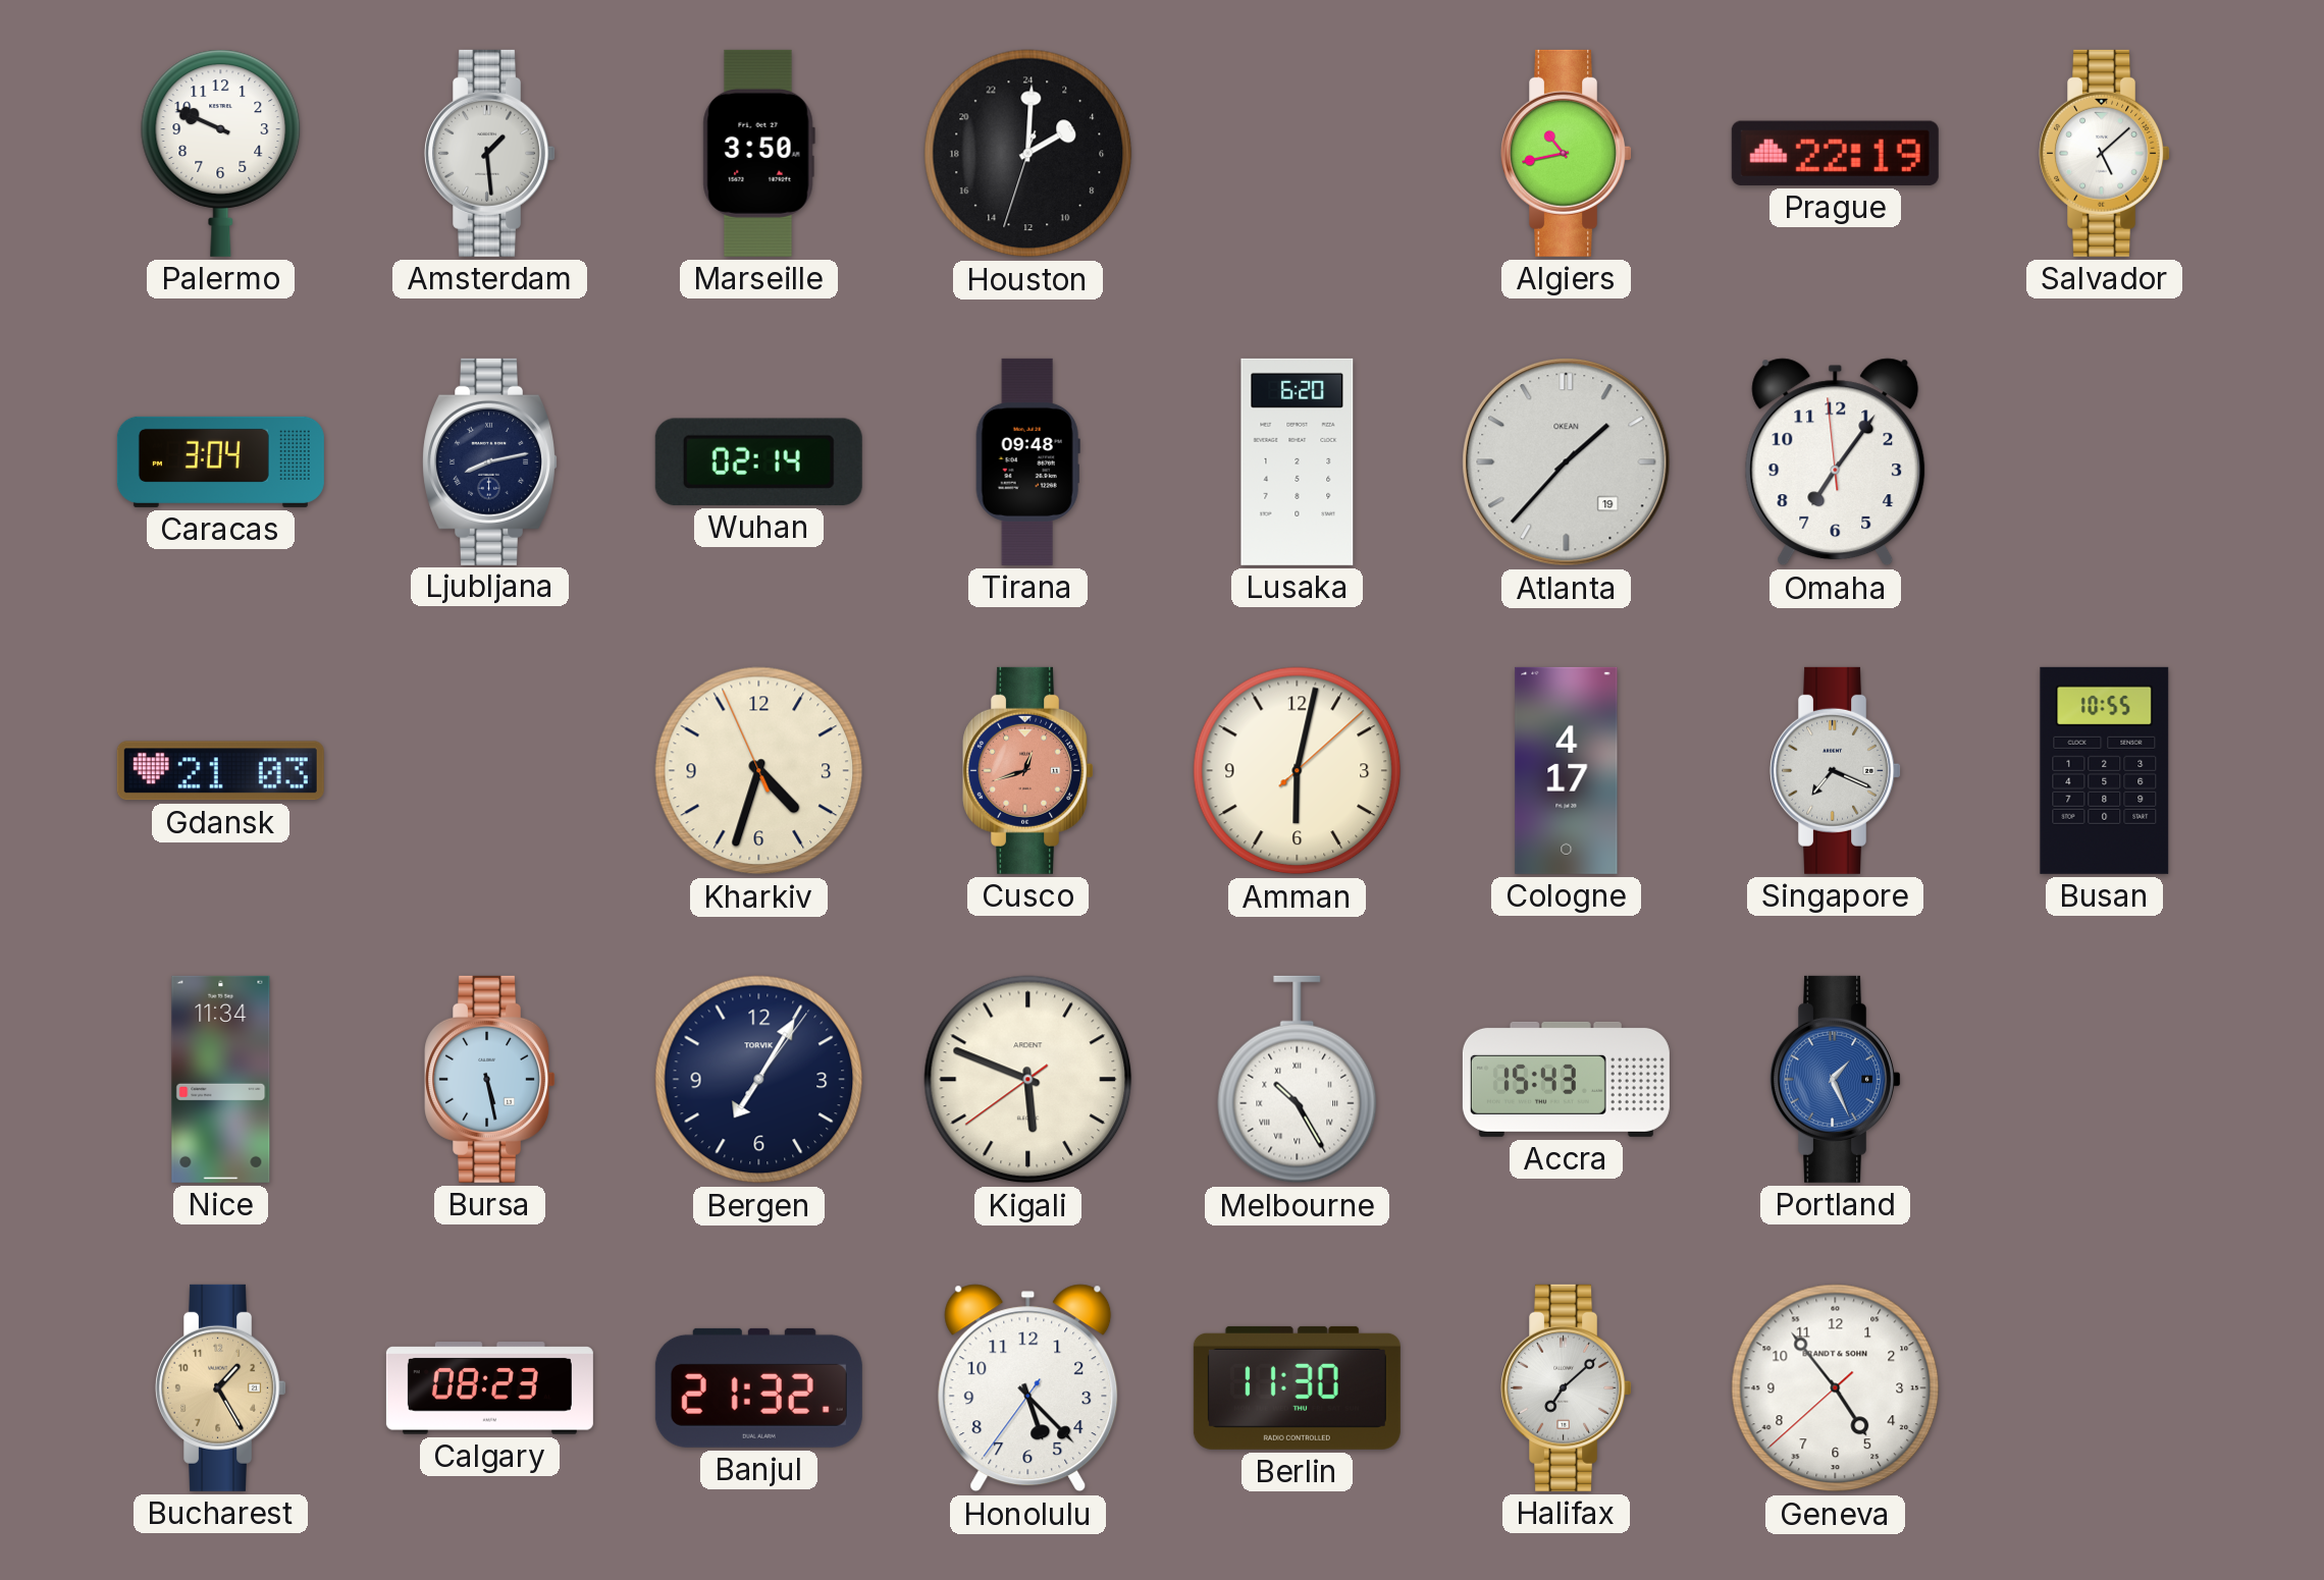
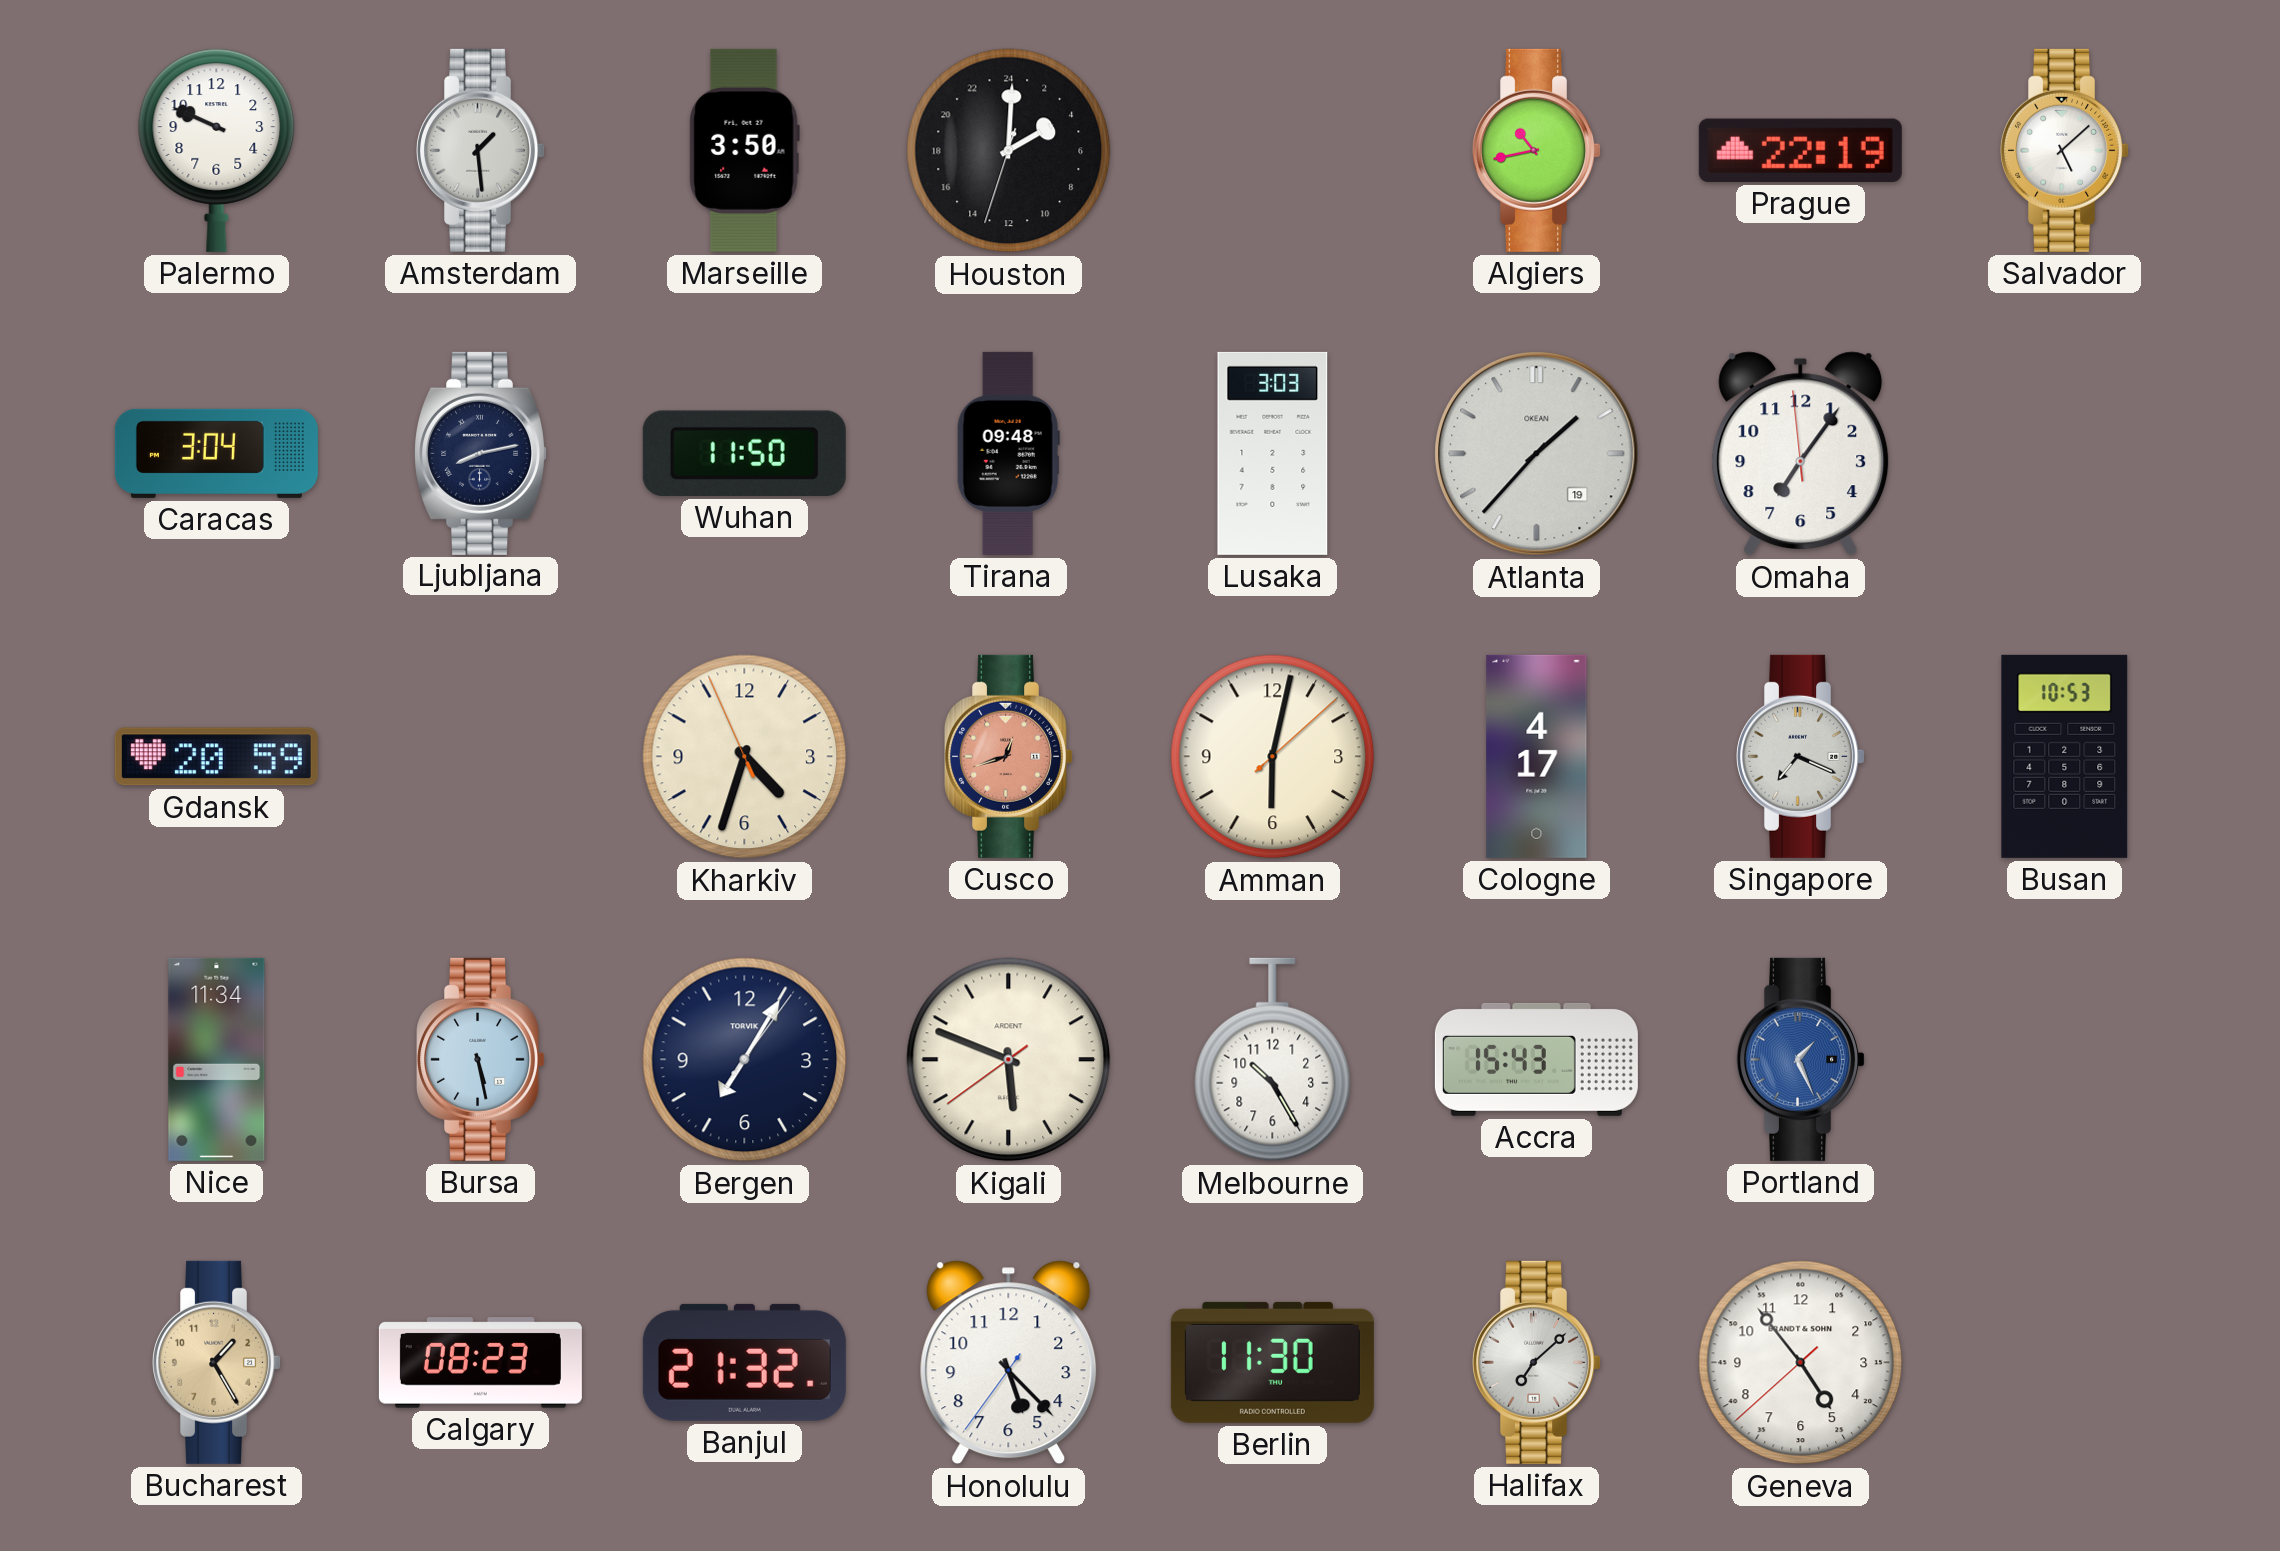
Wuhan: 02:14 -> 11:50
Lusaka: 6:20 -> 3:03
Gdansk: 21:03 -> 20:59
Busan: 10:55 -> 10:53
Melbourne numerals: Roman -> Arabic
